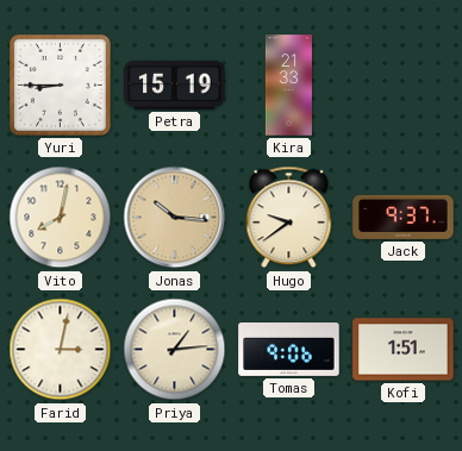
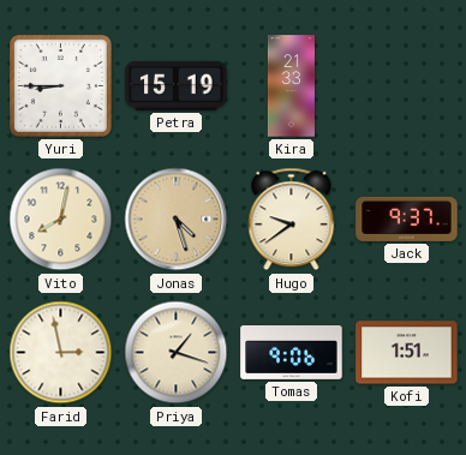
Jonas: 10:16 -> 4:27
Farid: 3:02 -> 2:58
Priya: 1:14 -> 1:18
